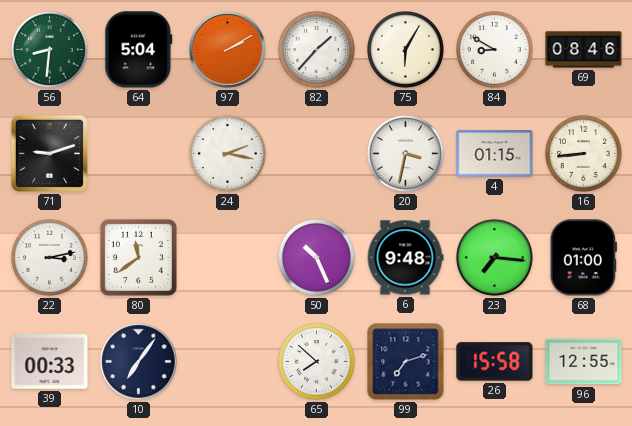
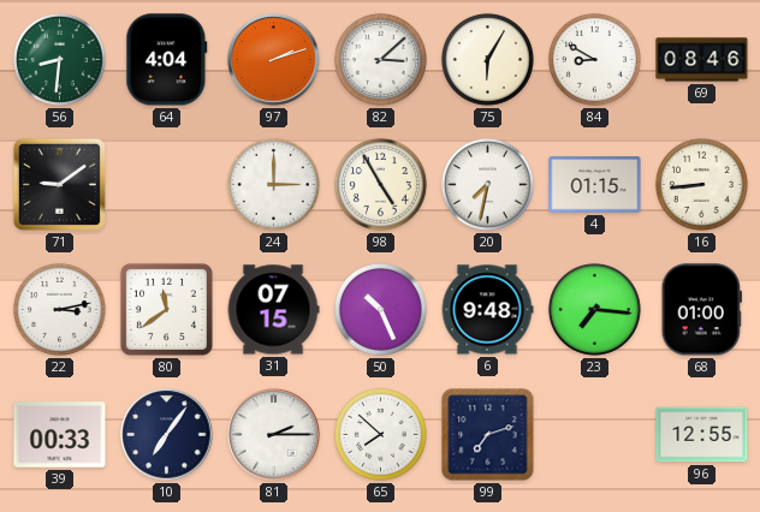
64: 5:04 -> 4:04
97: 2:10 -> 2:12
82: 1:37 -> 3:08
71: 9:12 -> 9:09
24: 2:17 -> 3:00
98: none -> 4:55
20: 3:32 -> 7:32
31: none -> 07:15
81: none -> 2:15
26: 15:58 -> none
